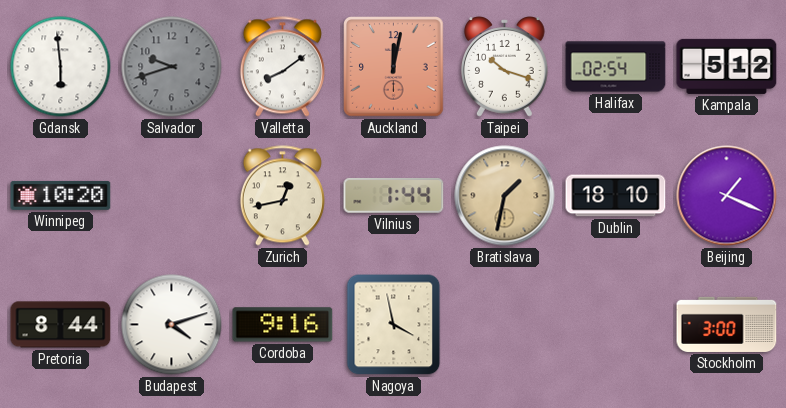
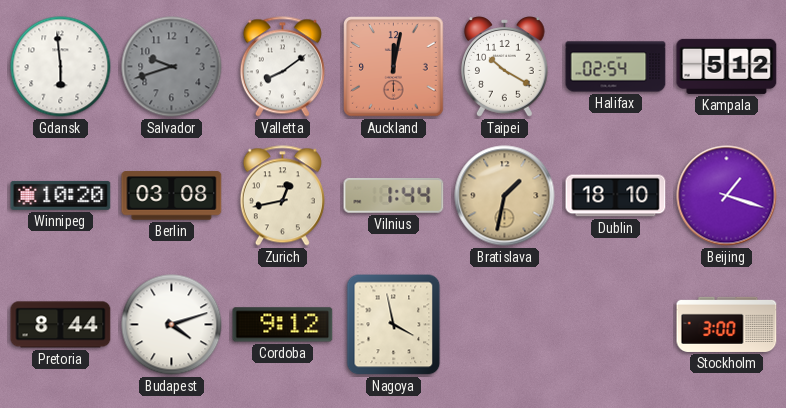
Taipei: 10:18 -> 10:20
Berlin: none -> 03:08
Beijing: 1:19 -> 1:18
Cordoba: 9:16 -> 9:12
